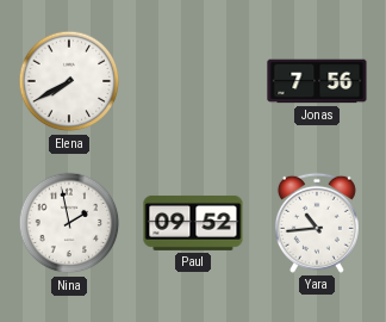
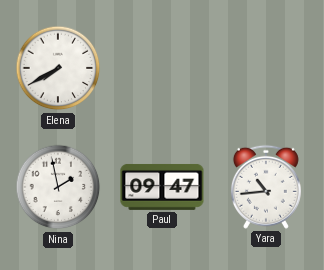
Jonas: 7:56 -> none
Paul: 09:52 -> 09:47
